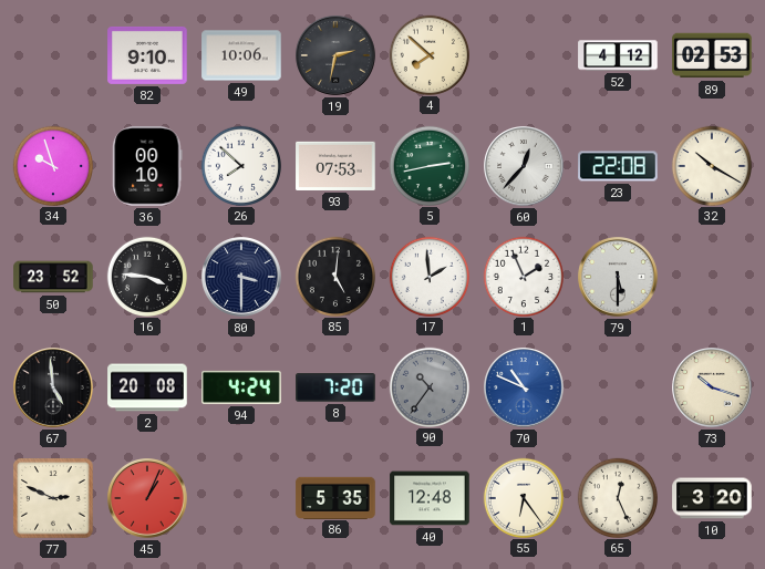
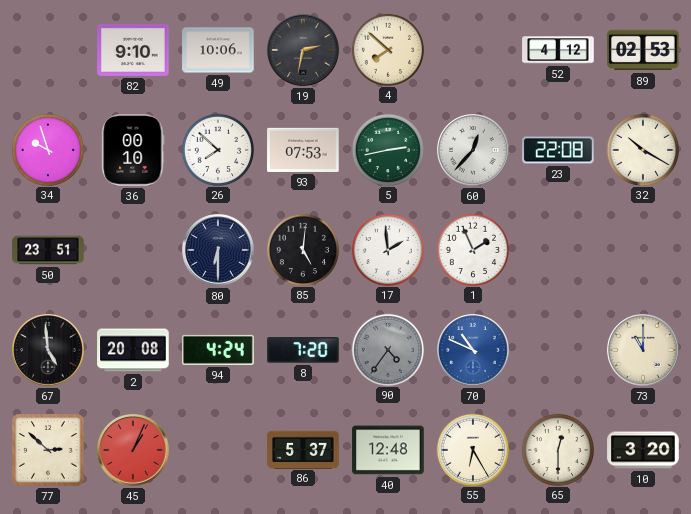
50: 23:52 -> 23:51
16: 3:46 -> none
80: 3:30 -> 6:30
79: 5:30 -> none
90: 10:36 -> 4:36
73: 10:18 -> 11:00
77: 2:49 -> 2:52
86: 5:35 -> 5:37
55: 6:24 -> 6:25
65: 12:26 -> 12:30
